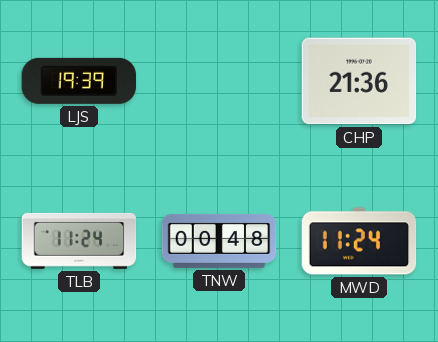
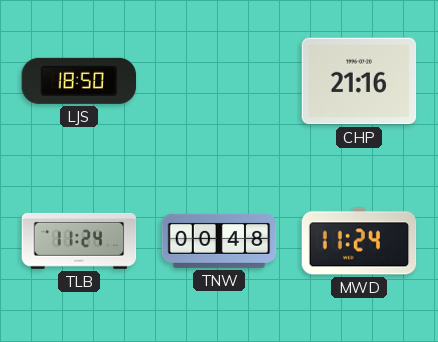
LJS: 19:39 -> 18:50
CHP: 21:36 -> 21:16
